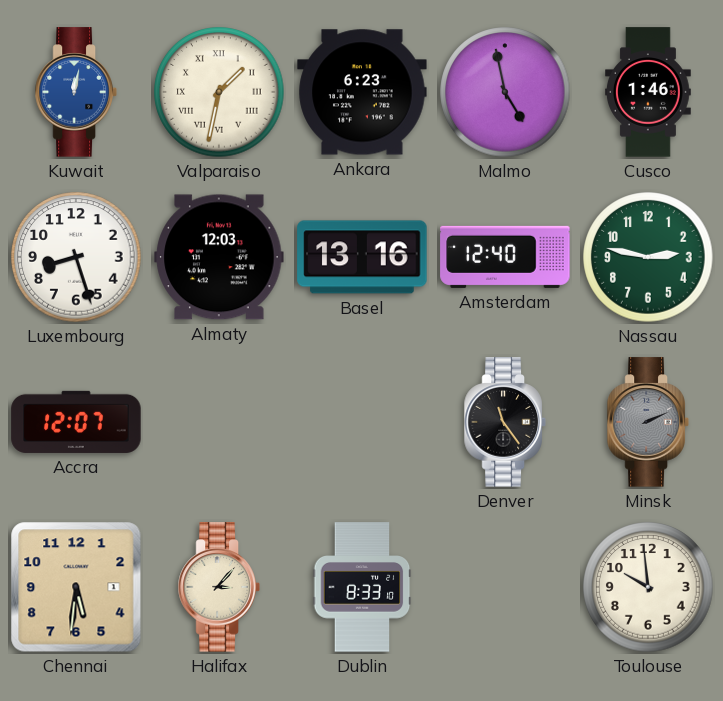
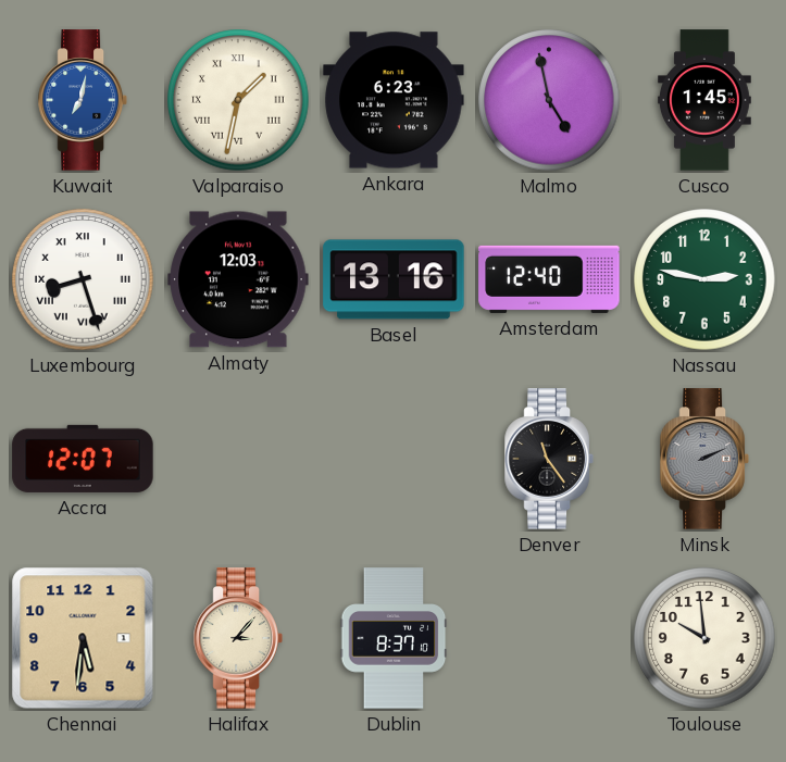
Kuwait: 12:02 -> 7:02
Cusco: 1:46 -> 1:45
Luxembourg numerals: Arabic -> Roman
Dublin: 8:33 -> 8:37
